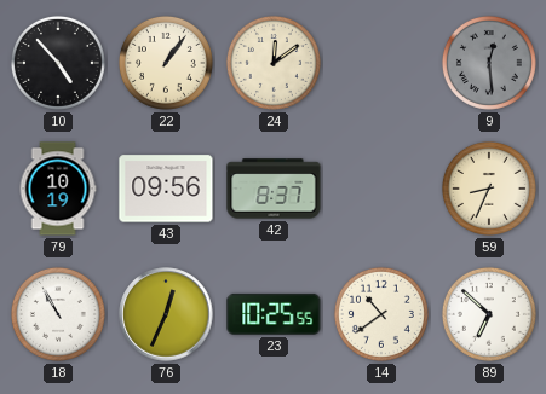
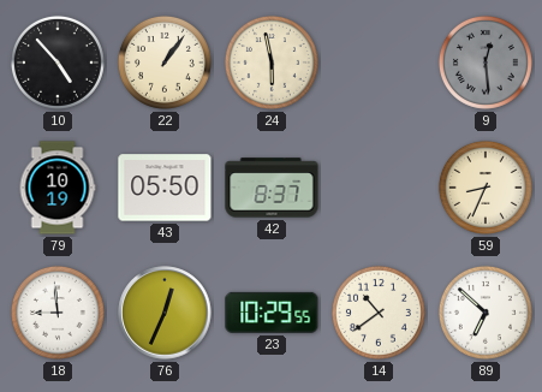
24: 12:09 -> 5:58
43: 09:56 -> 05:50
18: 10:55 -> 8:59
23: 10:25 -> 10:29
